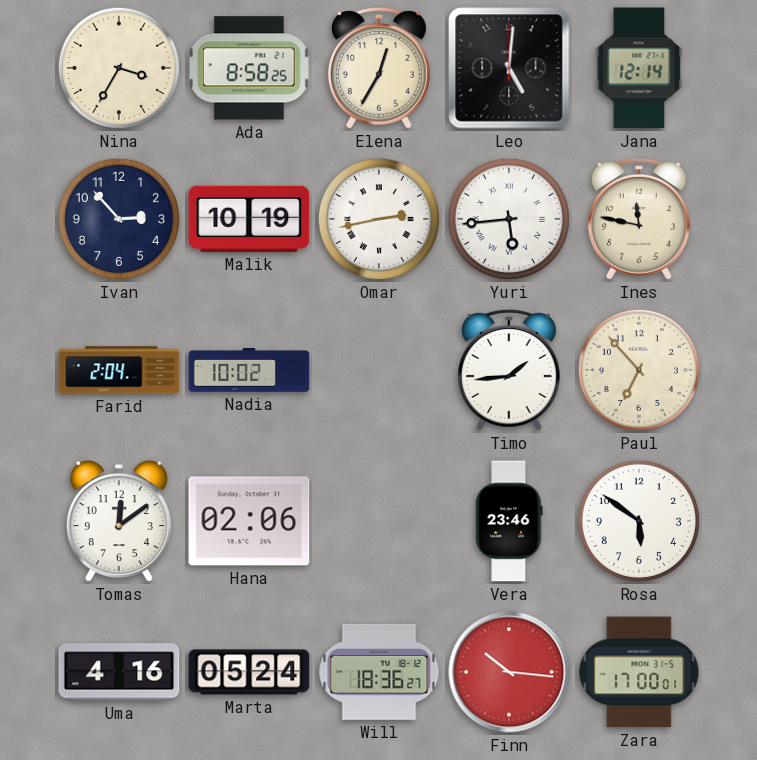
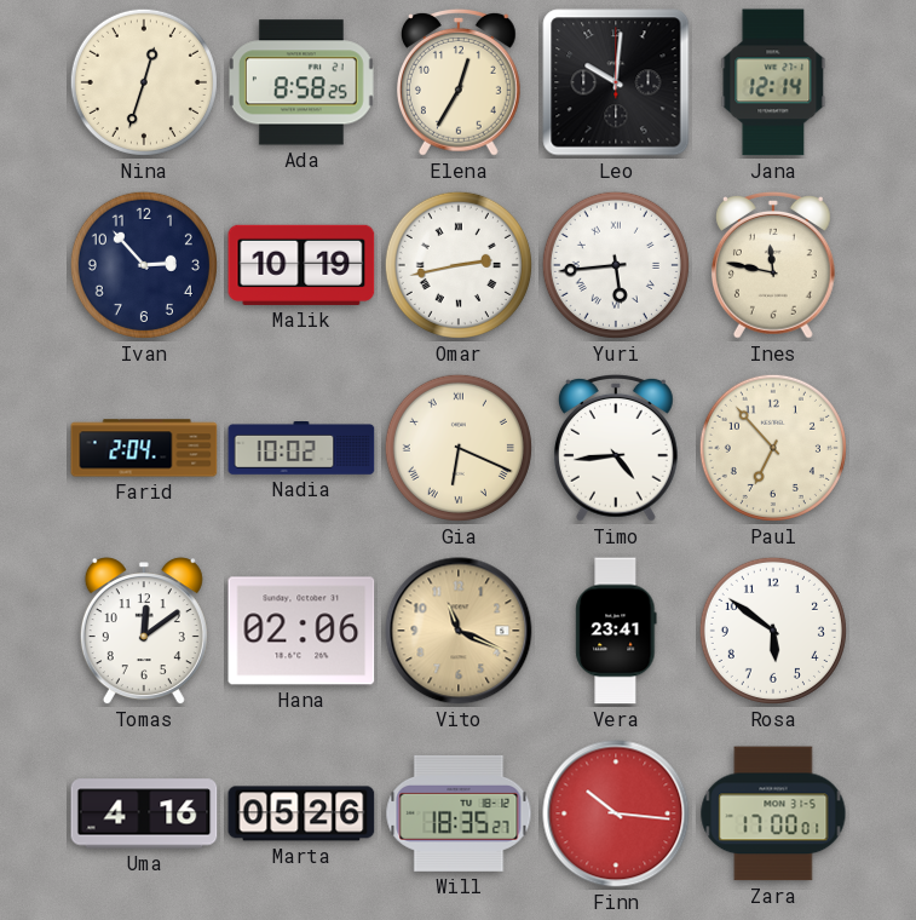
Nina: 3:35 -> 12:33
Leo: 5:01 -> 10:01
Gia: none -> 6:19
Timo: 1:44 -> 4:44
Vito: none -> 11:19
Vera: 23:46 -> 23:41
Marta: 05:24 -> 05:26
Will: 18:36 -> 18:35
